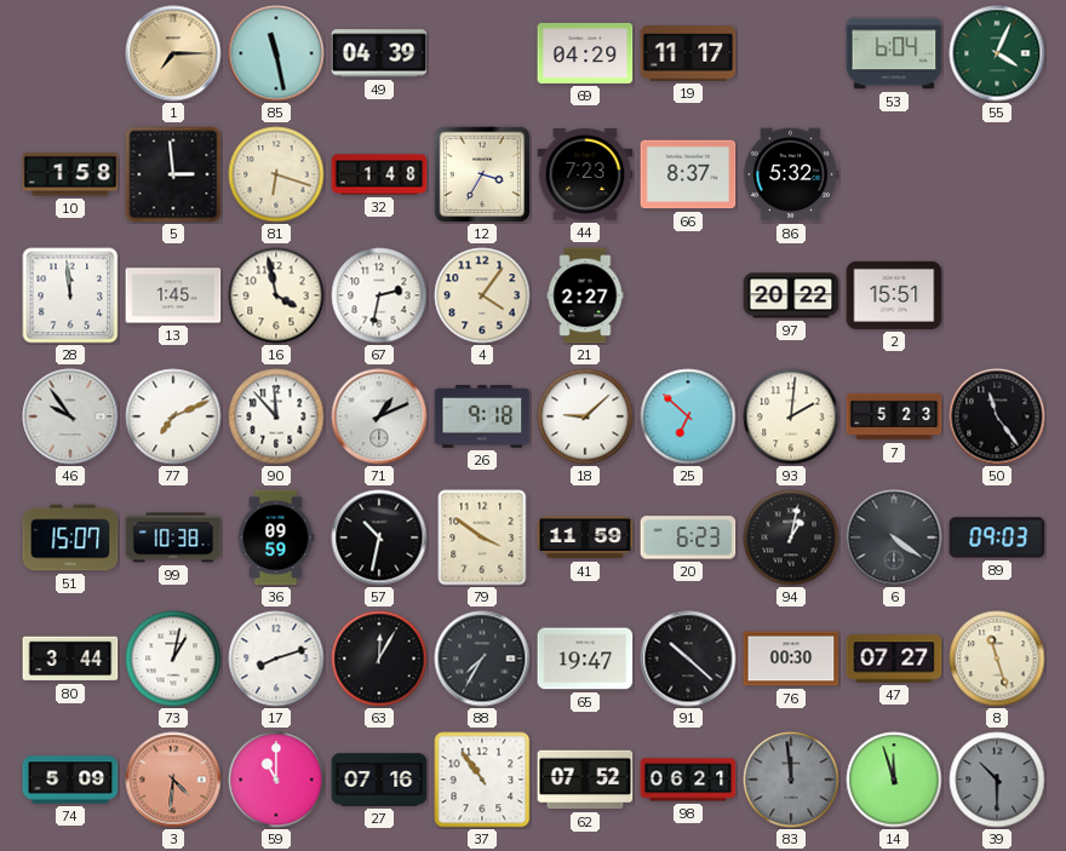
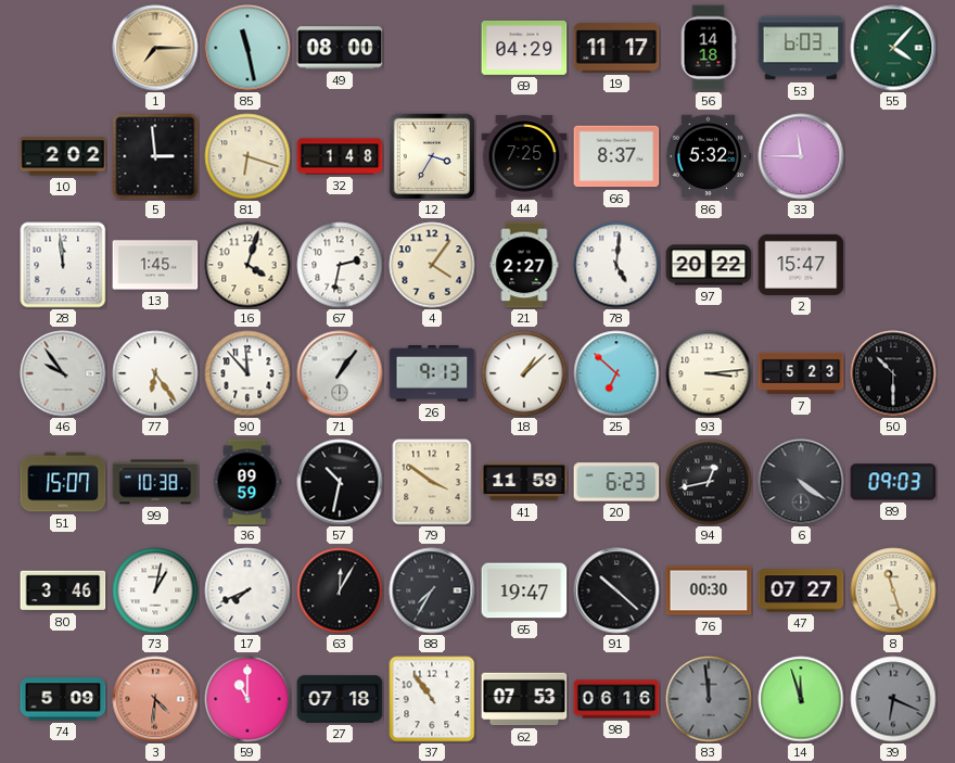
49: 04:39 -> 08:00
56: none -> 14:18
53: 6:04 -> 6:03
55: 4:04 -> 4:07
10: 1:58 -> 2:02
44: 7:23 -> 7:25
33: none -> 11:45
16: 3:58 -> 4:03
78: none -> 5:01
2: 15:51 -> 15:47
77: 7:11 -> 6:24
71: 1:11 -> 1:06
26: 9:18 -> 9:13
18: 9:08 -> 1:08
93: 2:01 -> 3:14
50: 11:24 -> 10:30
94: 1:02 -> 12:43
80: 3:44 -> 3:46
17: 8:12 -> 7:41
27: 07:16 -> 07:18
62: 07:52 -> 07:53
98: 06:21 -> 06:16
39: 10:30 -> 6:19
